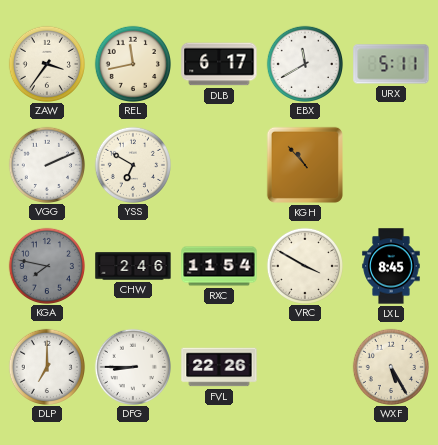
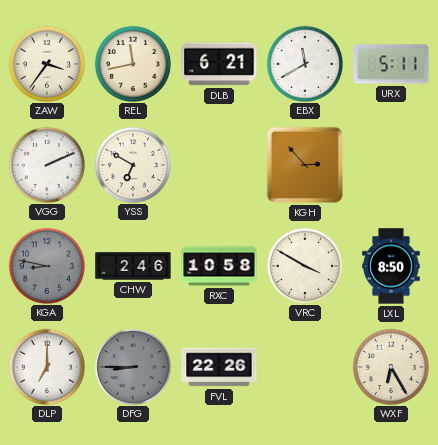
DLB: 6:17 -> 6:21
KGH: 10:53 -> 2:53
KGA: 7:47 -> 8:47
RXC: 11:54 -> 10:58
LXL: 8:45 -> 8:50
DFG dial: white -> grey
WXF: 5:25 -> 6:25
